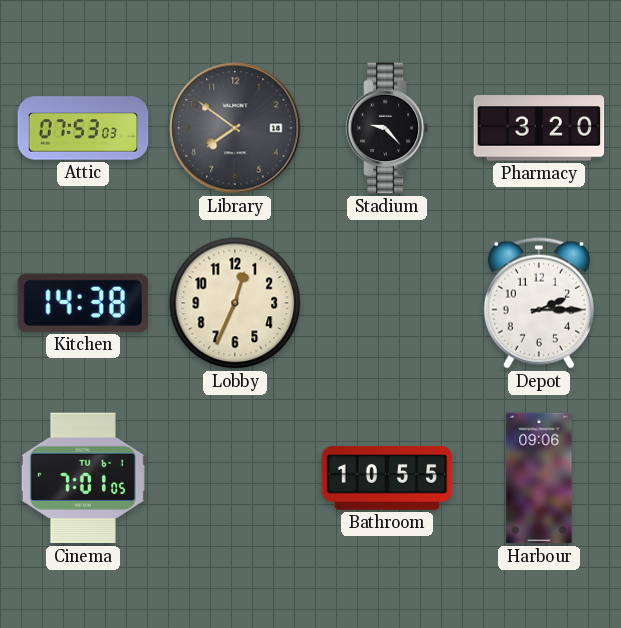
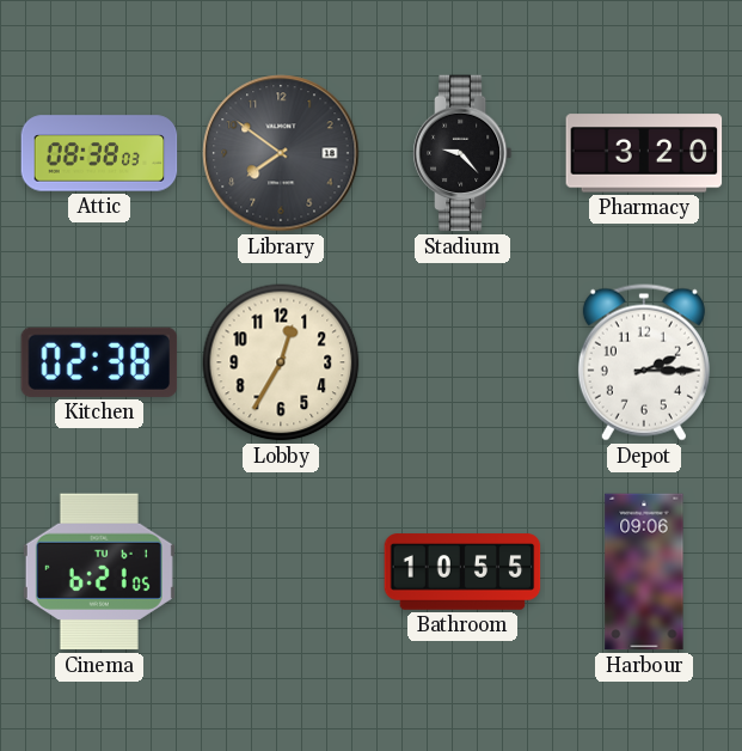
Attic: 07:53 -> 08:38
Kitchen: 14:38 -> 02:38
Lobby: 12:34 -> 12:35
Cinema: 7:01 -> 6:21
